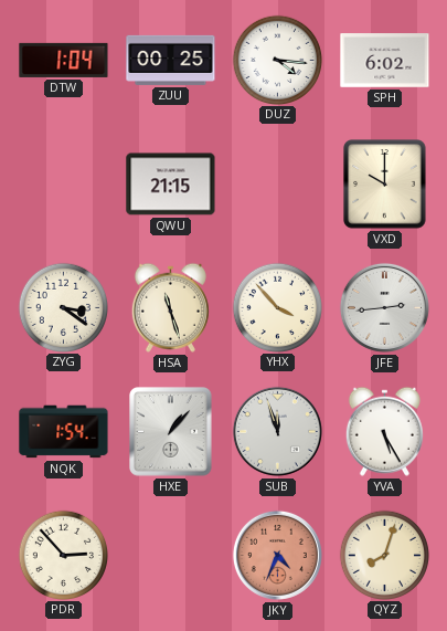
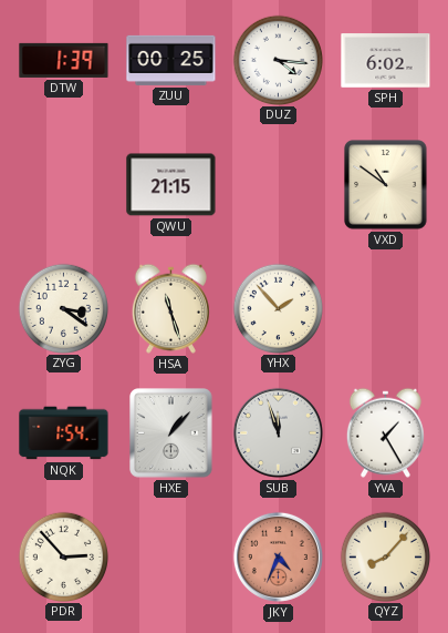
DTW: 1:04 -> 1:39
VXD: 10:00 -> 10:51
YHX: 3:53 -> 1:53
JFE: 2:44 -> none
YVA: 5:25 -> 1:25
QYZ: 8:03 -> 8:07
